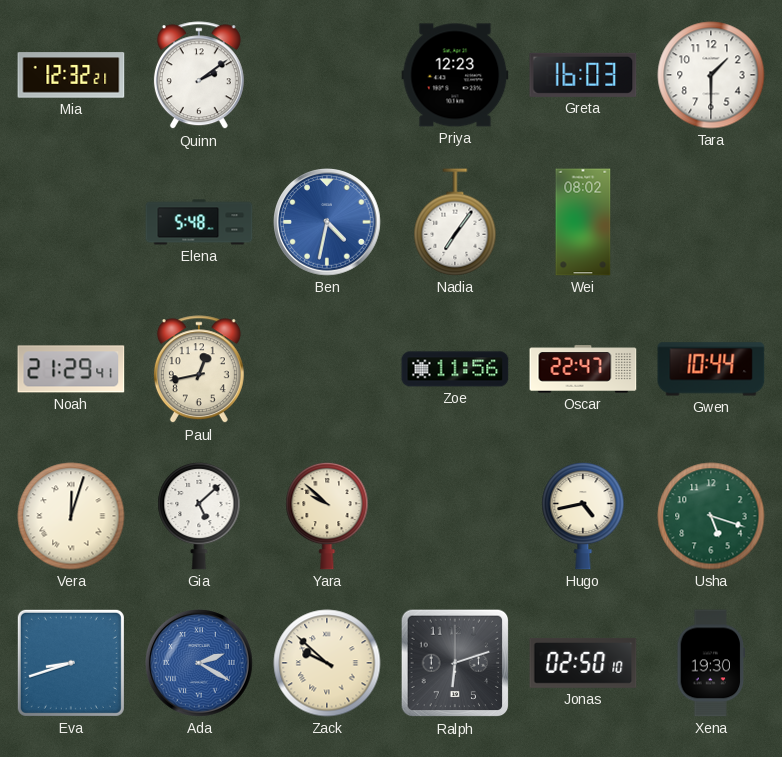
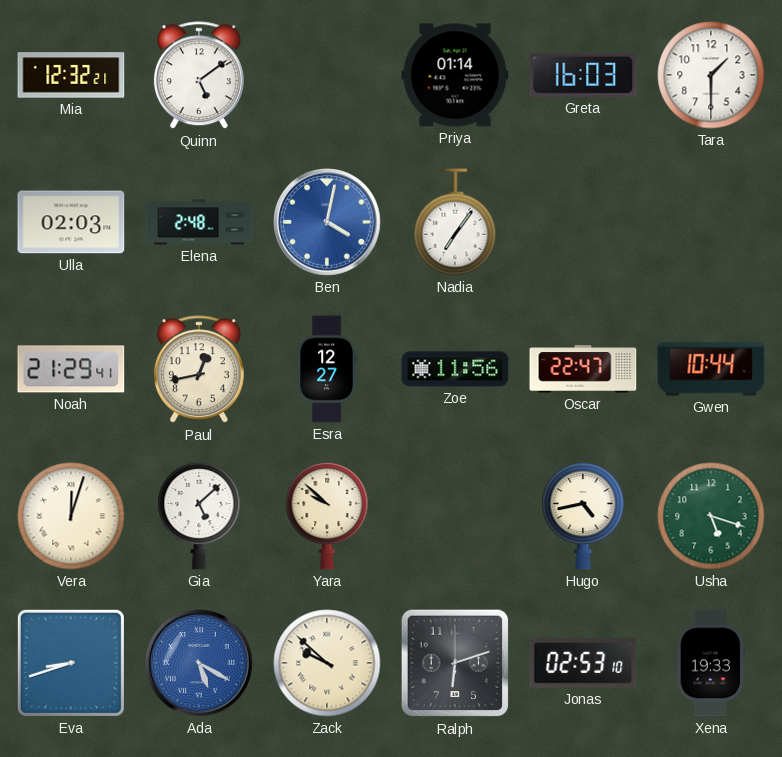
Quinn: 2:09 -> 5:09
Priya: 12:23 -> 01:14
Ulla: none -> 02:03
Elena: 5:48 -> 2:48
Ben: 4:32 -> 4:02
Wei: 08:02 -> none
Esra: none -> 12:27
Ada: 2:20 -> 5:20
Jonas: 02:50 -> 02:53
Xena: 19:30 -> 19:33
